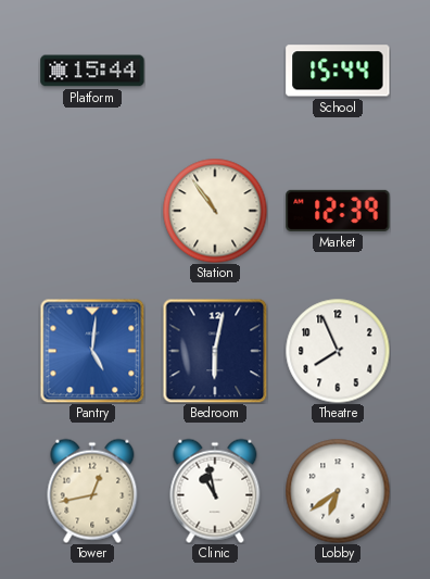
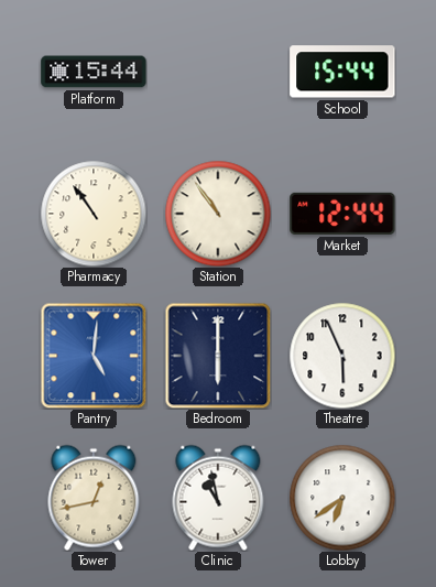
Pharmacy: none -> 10:54
Market: 12:39 -> 12:44
Bedroom: 6:02 -> 6:00
Theatre: 7:56 -> 5:56
